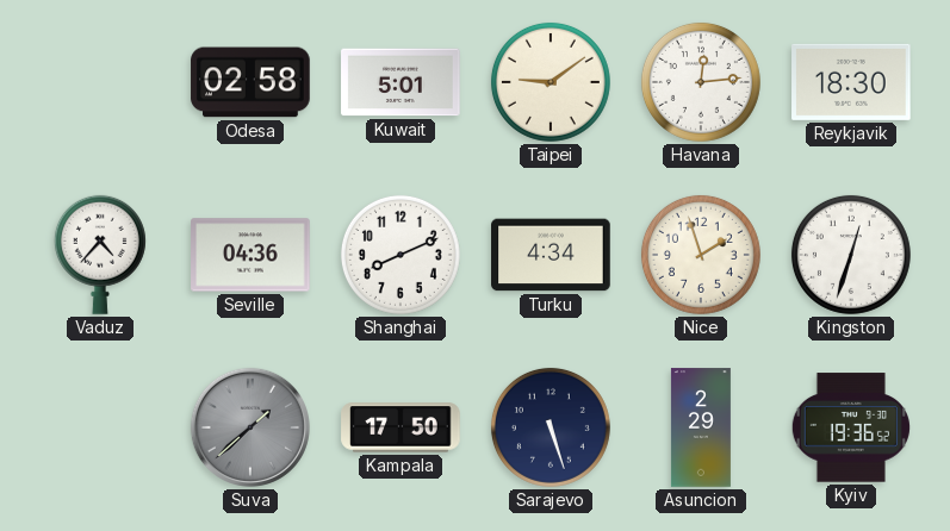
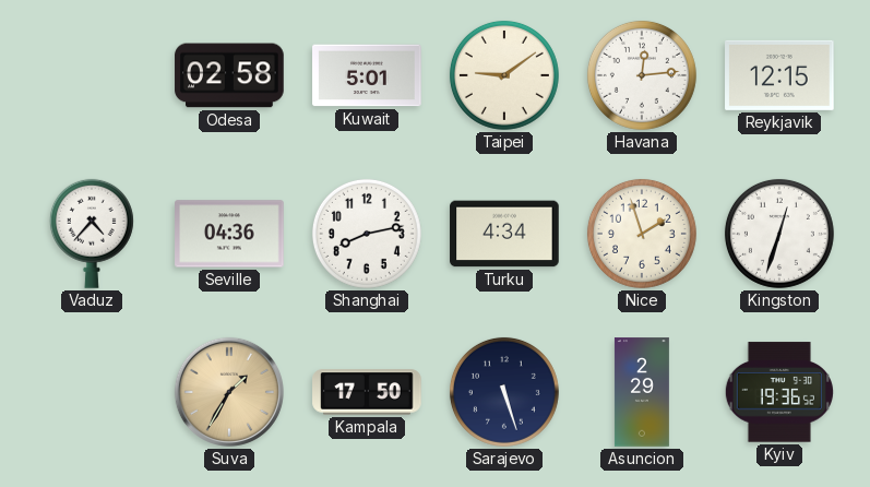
Reykjavik: 18:30 -> 12:15
Shanghai: 8:11 -> 8:13
Suva: 1:38 -> 1:35
Suva dial: grey -> champagne
